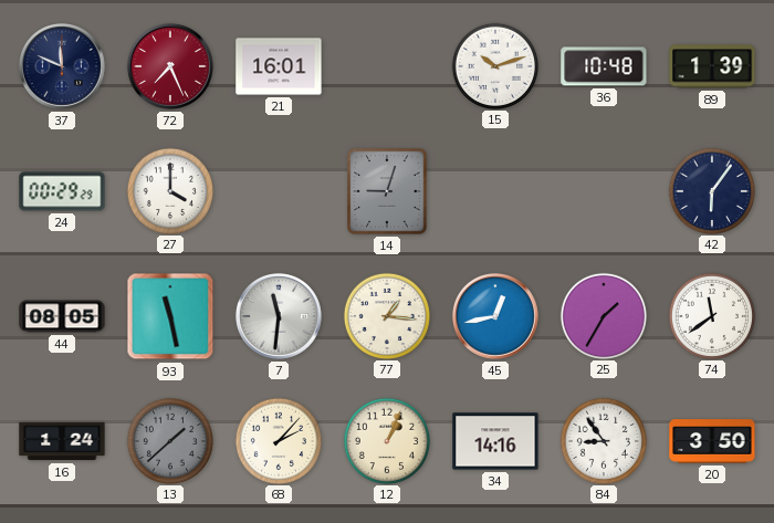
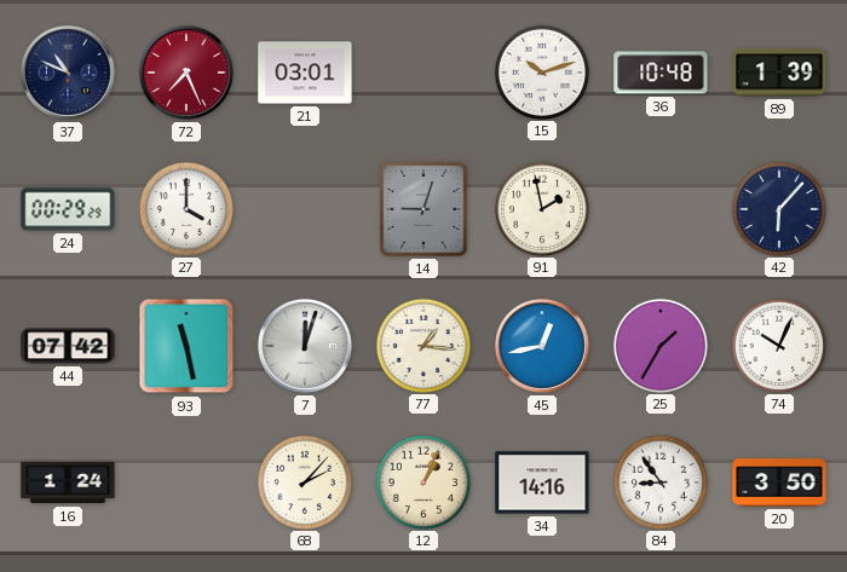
37: 11:49 -> 10:49
21: 16:01 -> 03:01
91: none -> 1:58
42: 6:06 -> 6:07
44: 08:05 -> 07:42
7: 11:31 -> 12:03
74: 11:39 -> 10:04
13: 1:38 -> none
